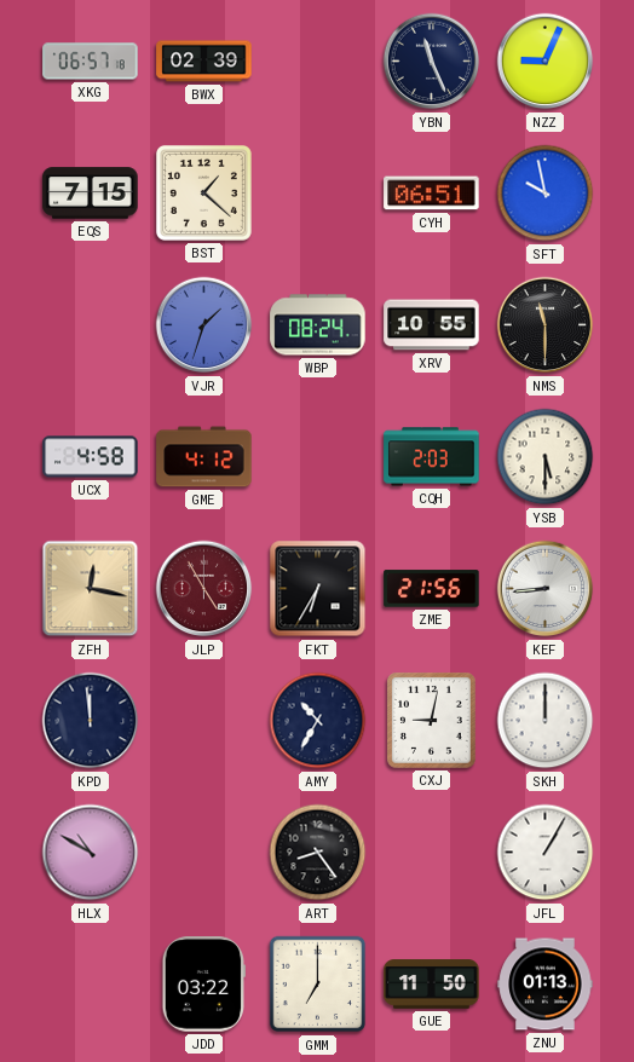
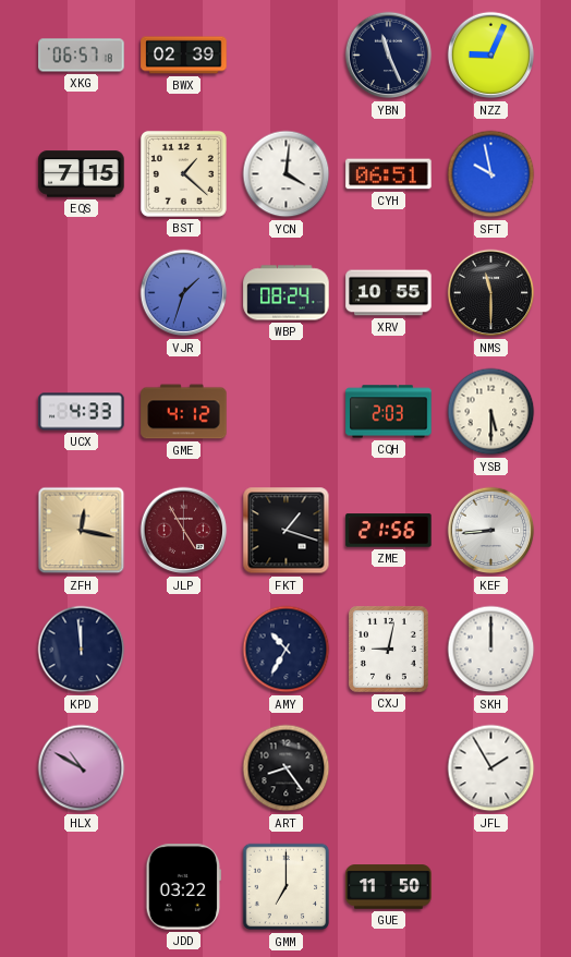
YCN: none -> 4:01
UCX: 4:58 -> 4:33
FKT: 6:35 -> 1:18
JFL: 1:05 -> 1:55
ZNU: 01:13 -> none
